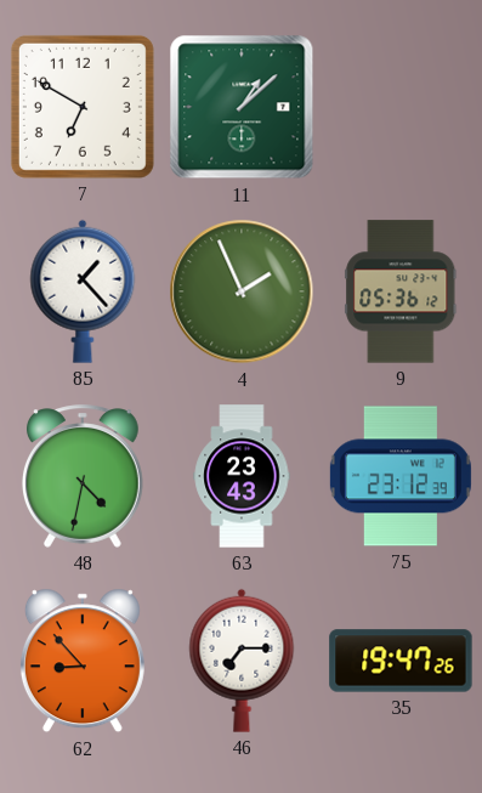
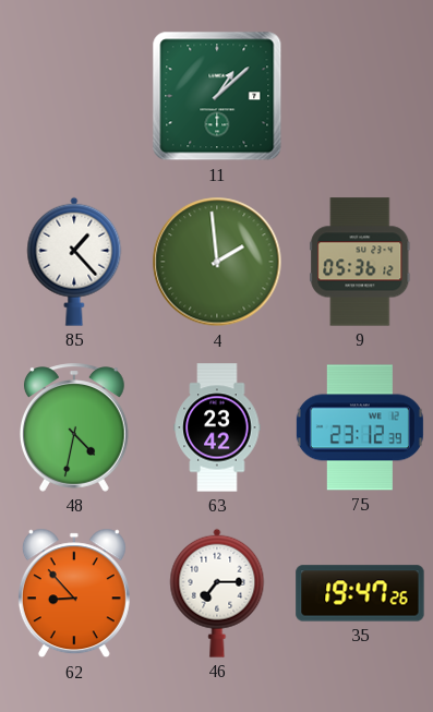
7: 6:50 -> none
4: 1:56 -> 1:59
63: 23:43 -> 23:42
